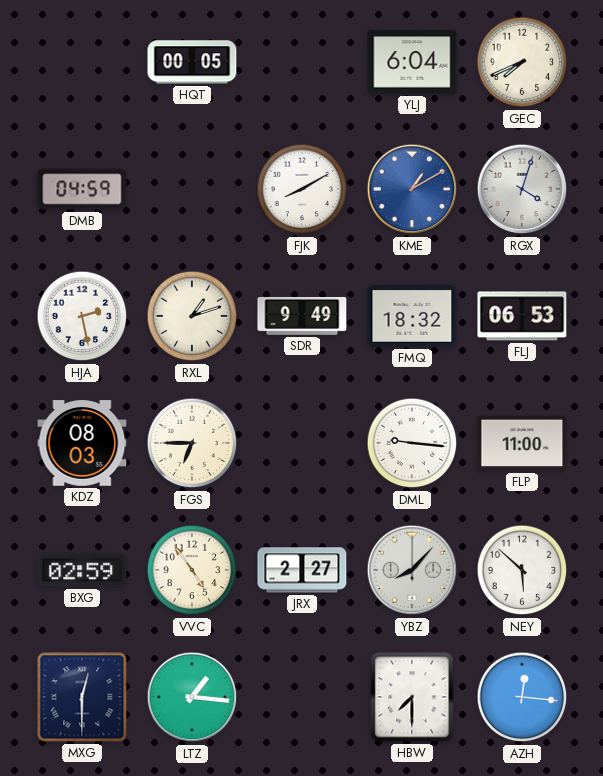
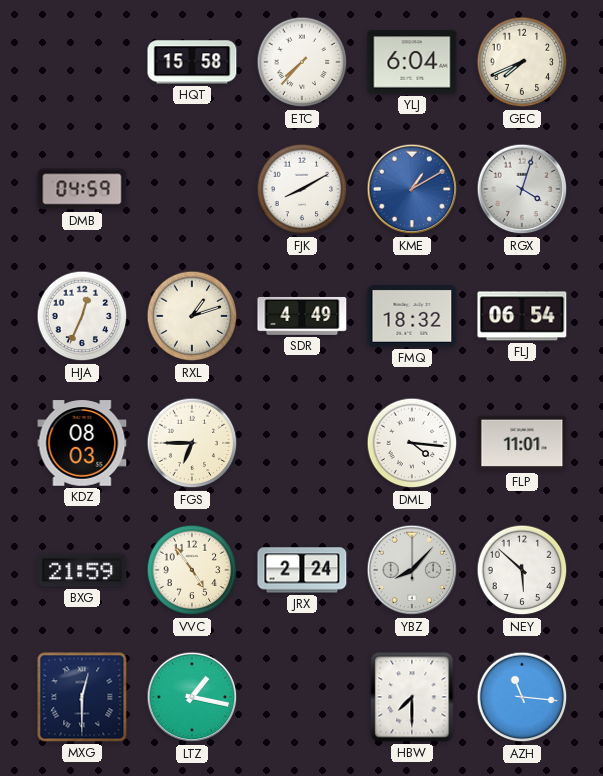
HQT: 00:05 -> 15:58
ETC: none -> 7:37
HJA: 2:28 -> 12:34
SDR: 9:49 -> 4:49
FLJ: 06:53 -> 06:54
DML: 9:16 -> 4:16
FLP: 11:00 -> 11:01
BXG: 02:59 -> 21:59
JRX: 2:27 -> 2:24
LTZ: 1:16 -> 1:17
AZH: 12:16 -> 11:16
